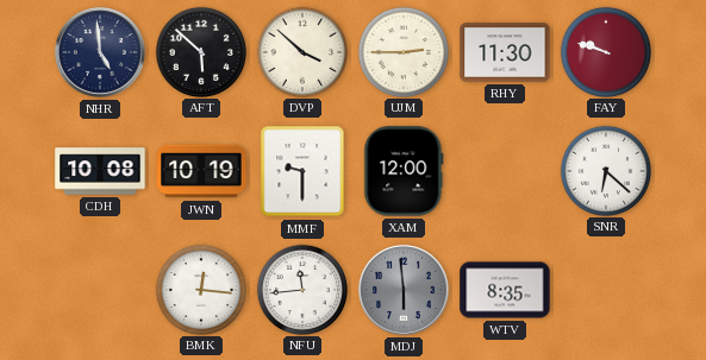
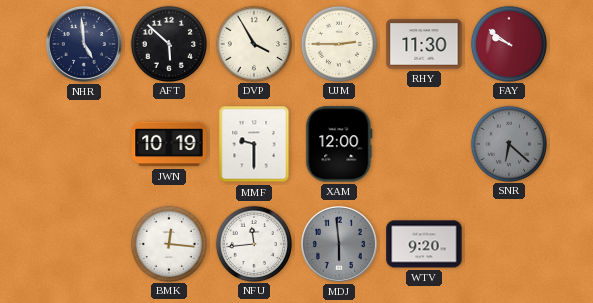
DVP: 3:52 -> 3:55
FAY: 9:48 -> 9:51
CDH: 10:08 -> none
SNR dial: white -> grey
WTV: 8:35 -> 9:20
